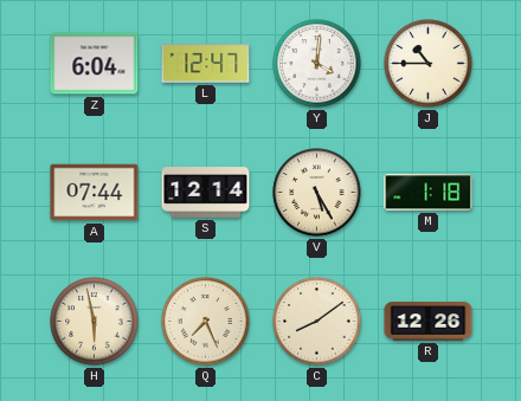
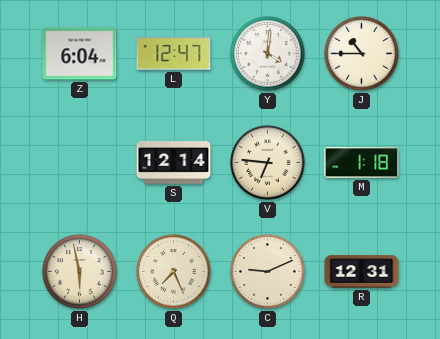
A: 07:44 -> none
V: 5:25 -> 6:46
C: 8:09 -> 9:11
R: 12:26 -> 12:31
